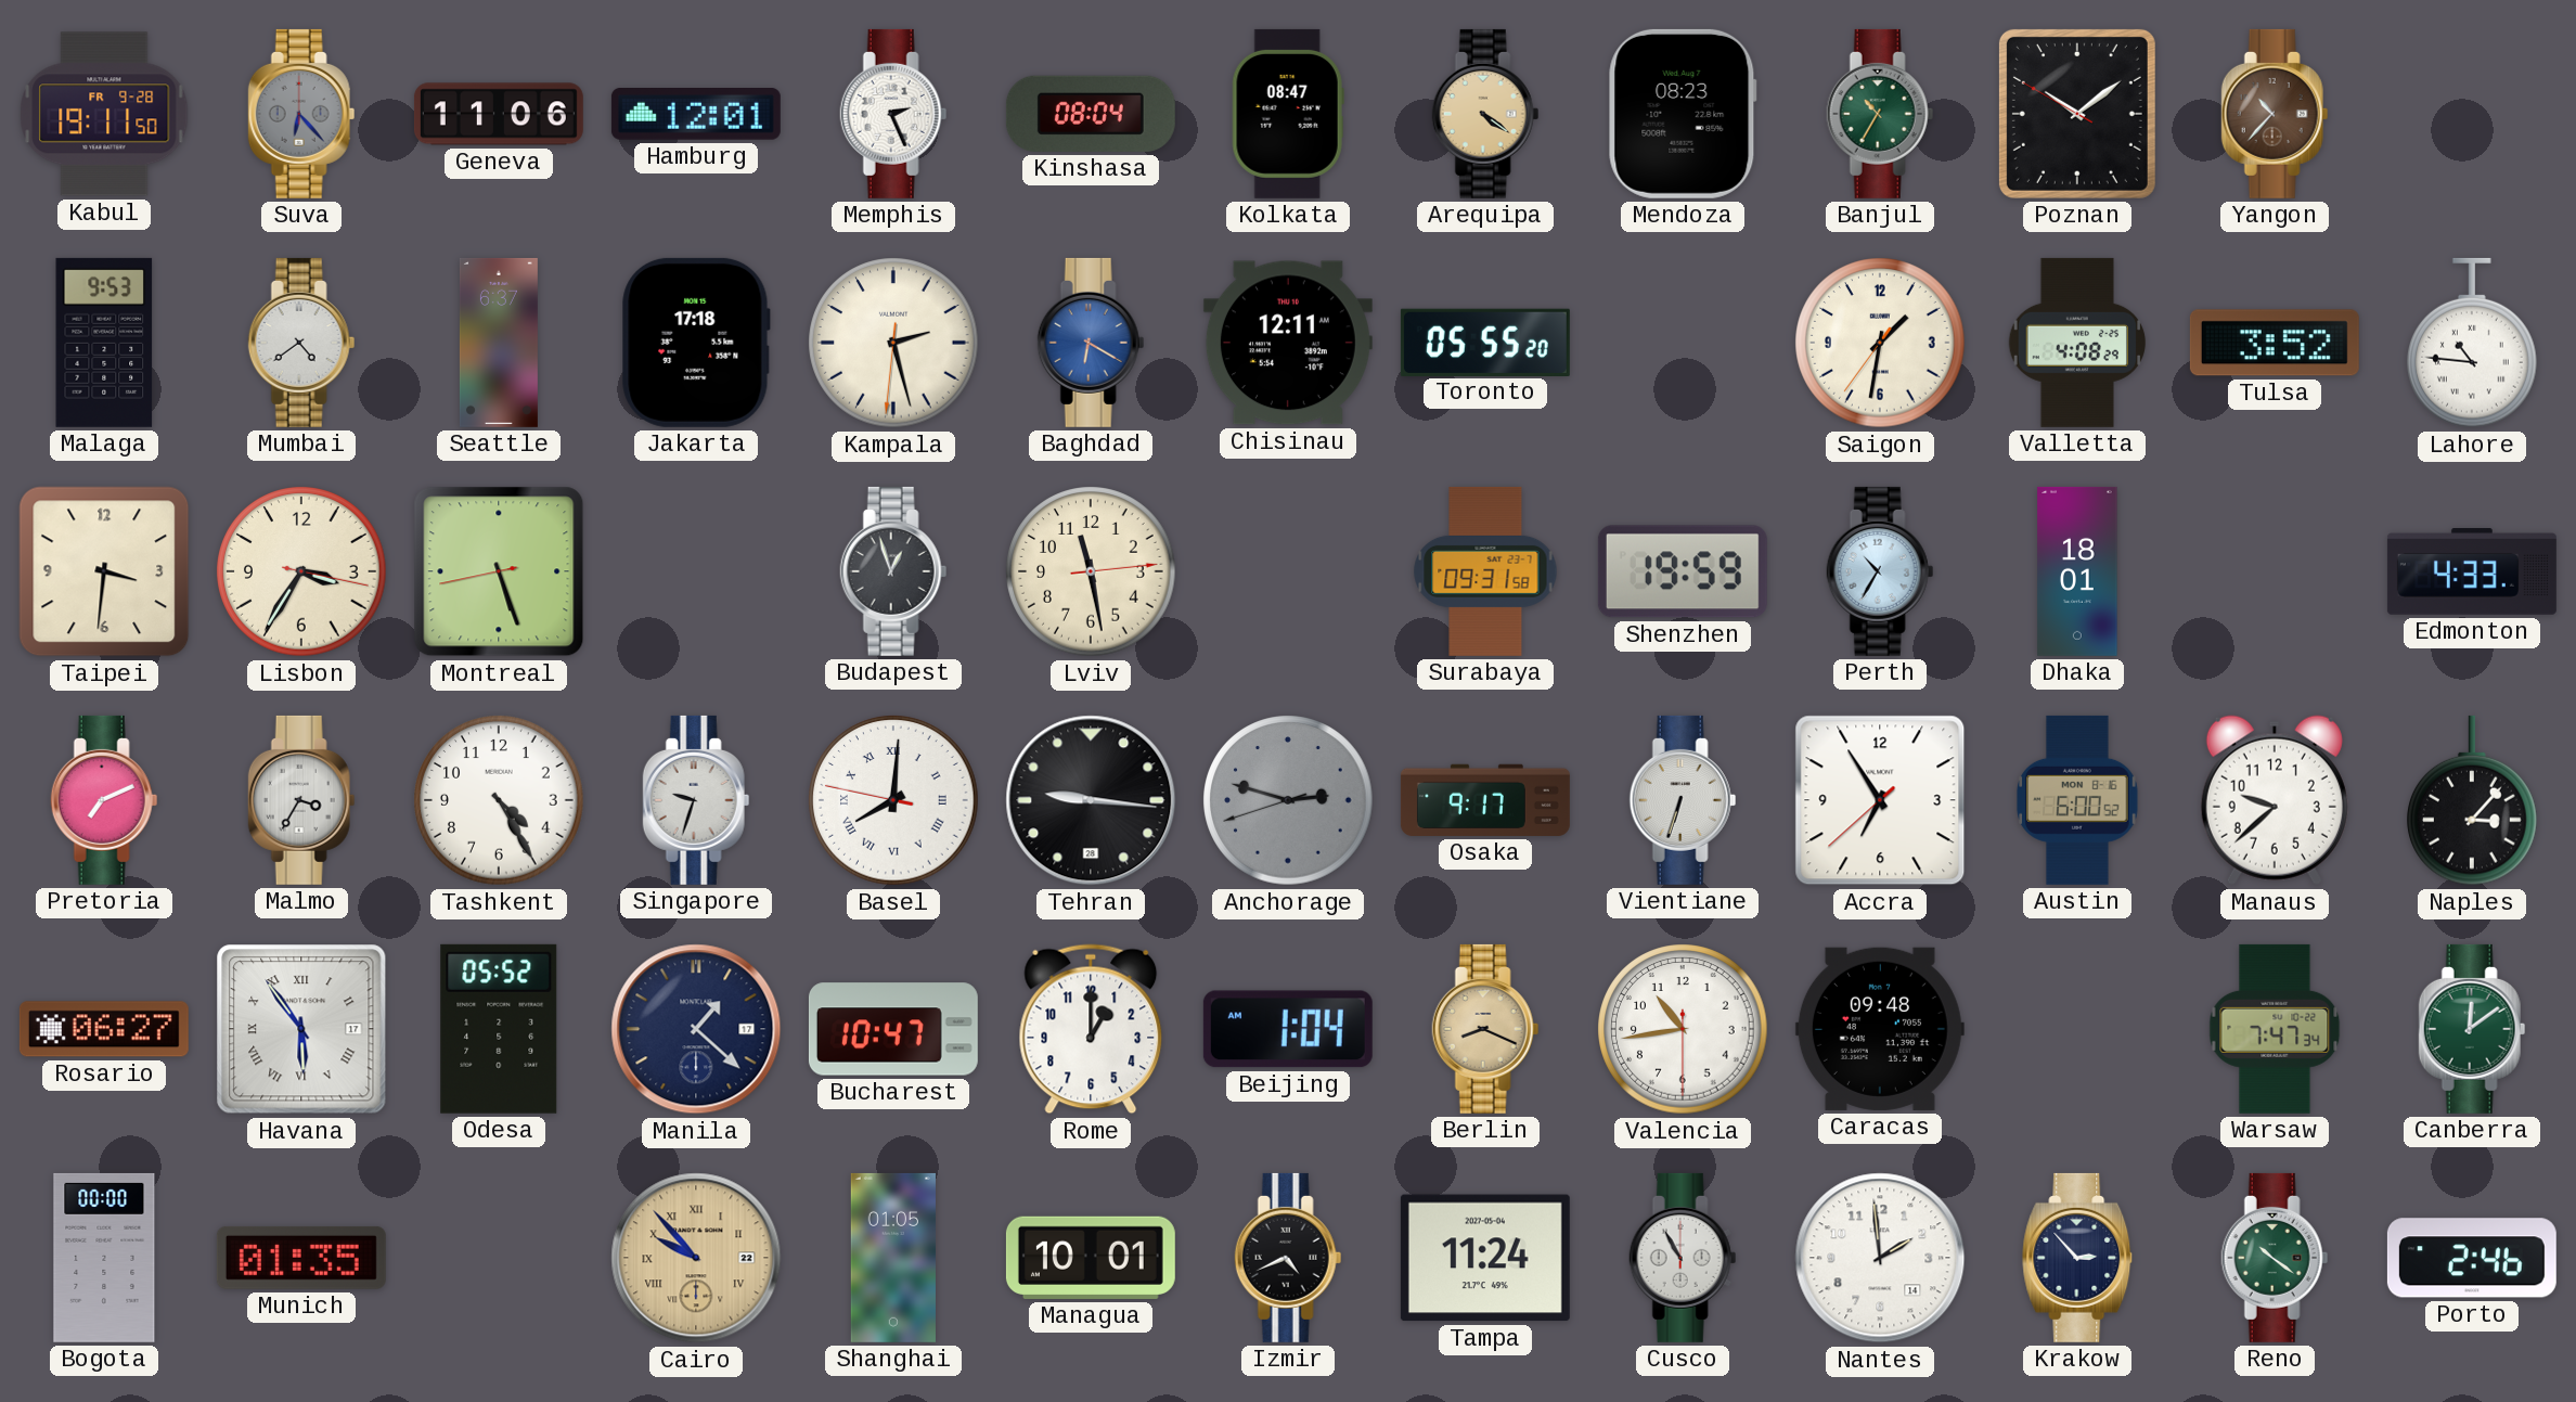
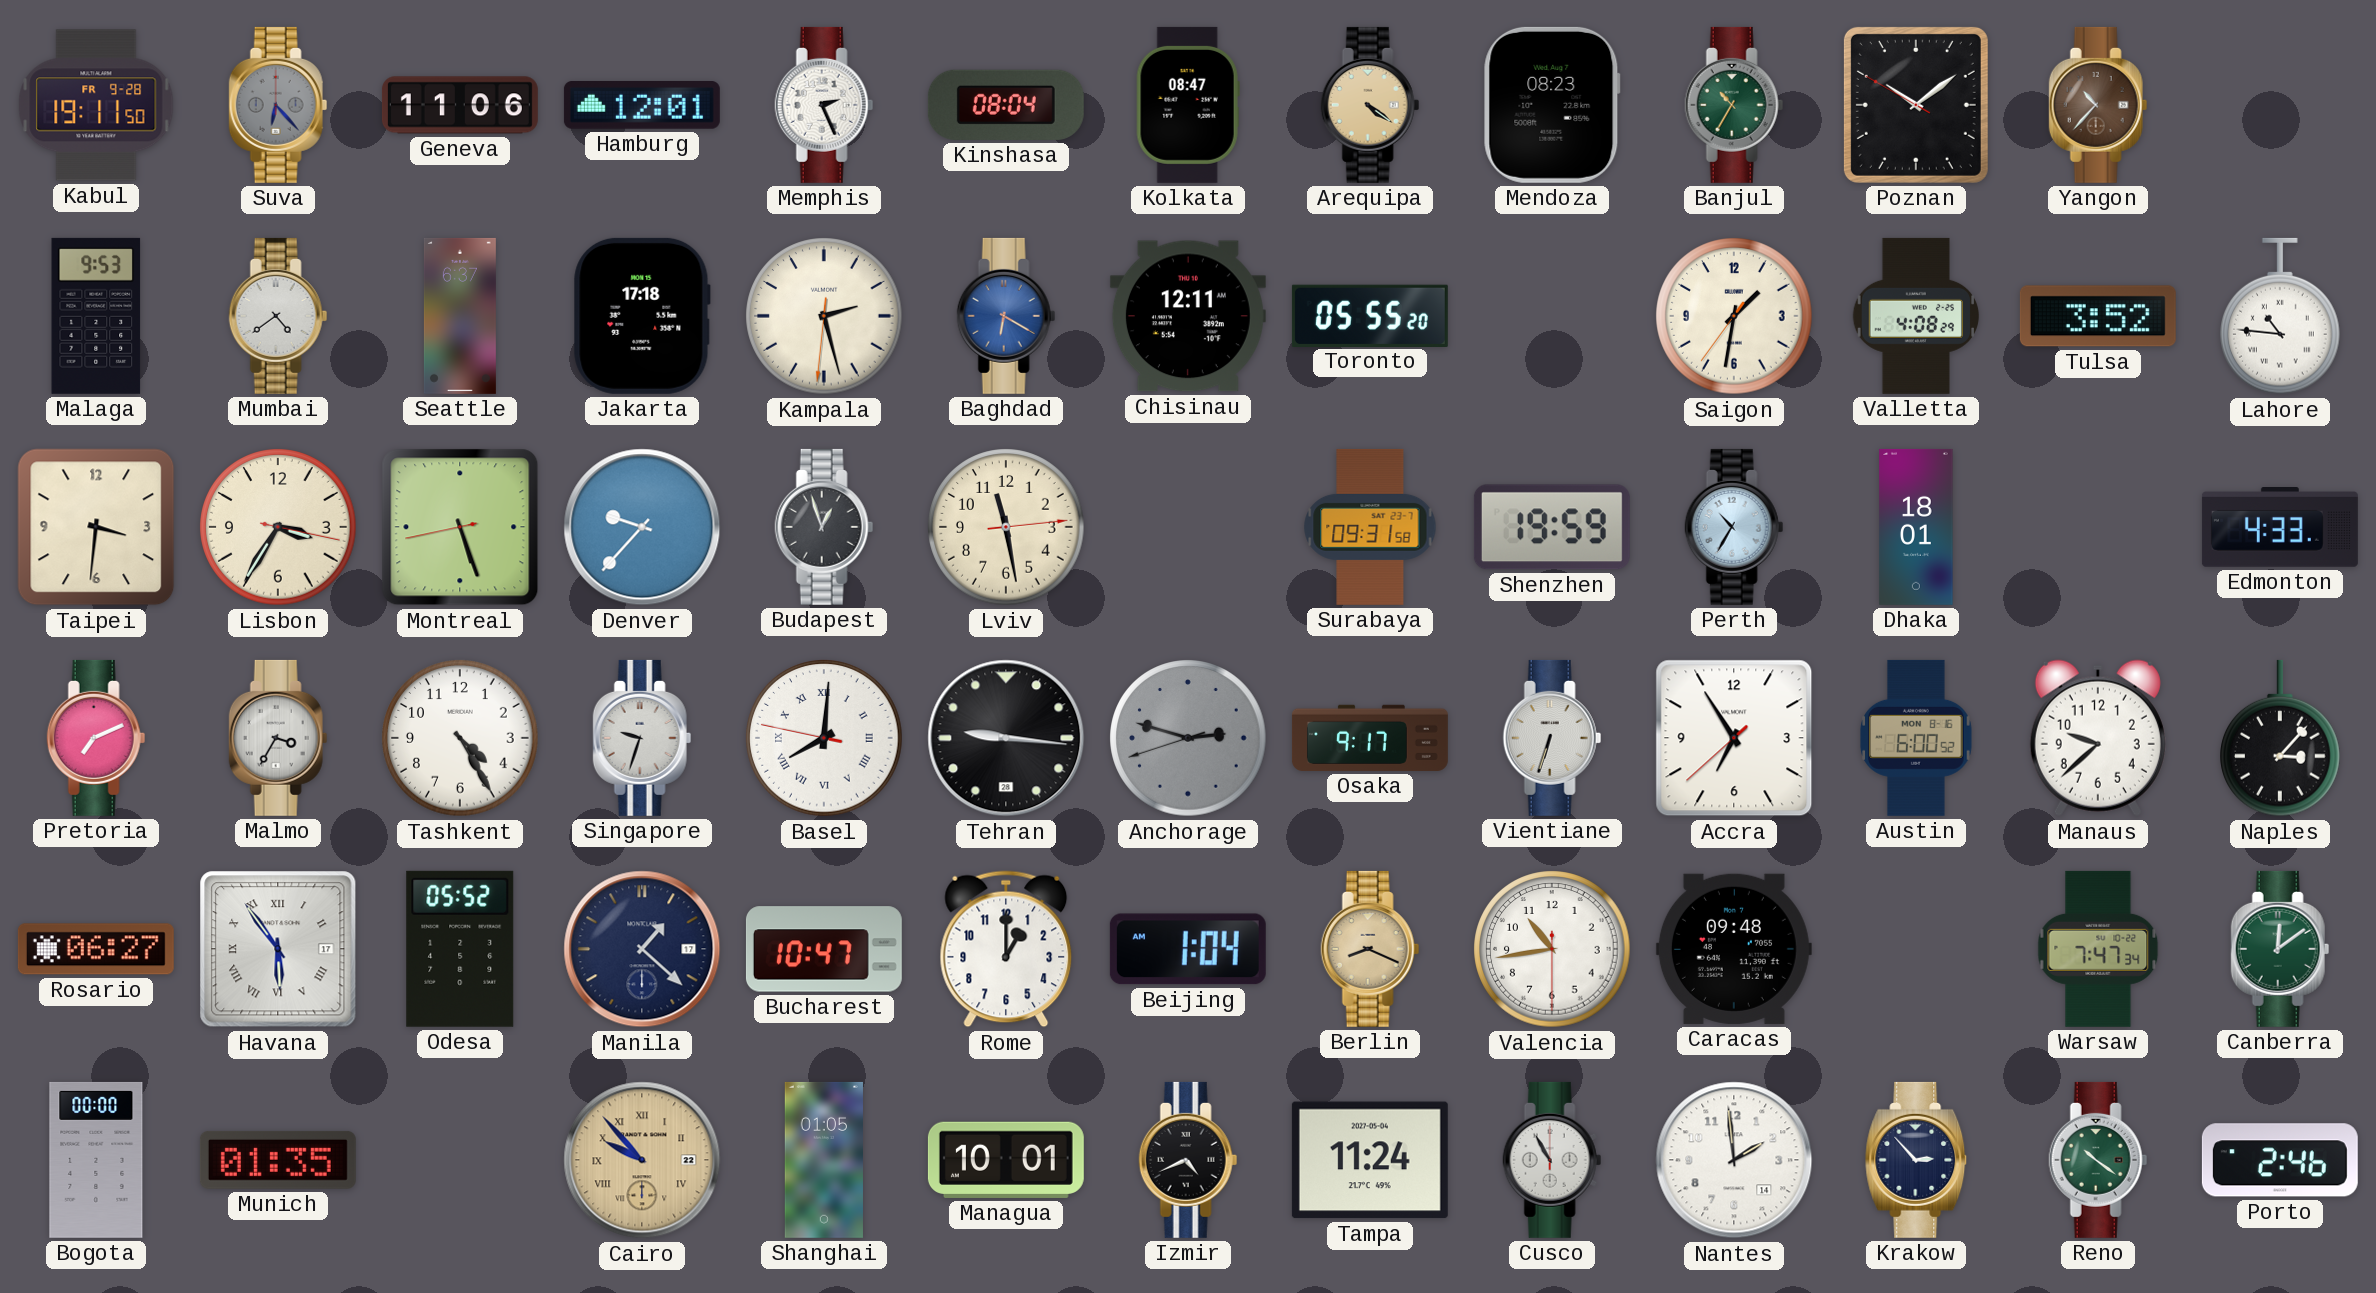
Denver: none -> 9:37
